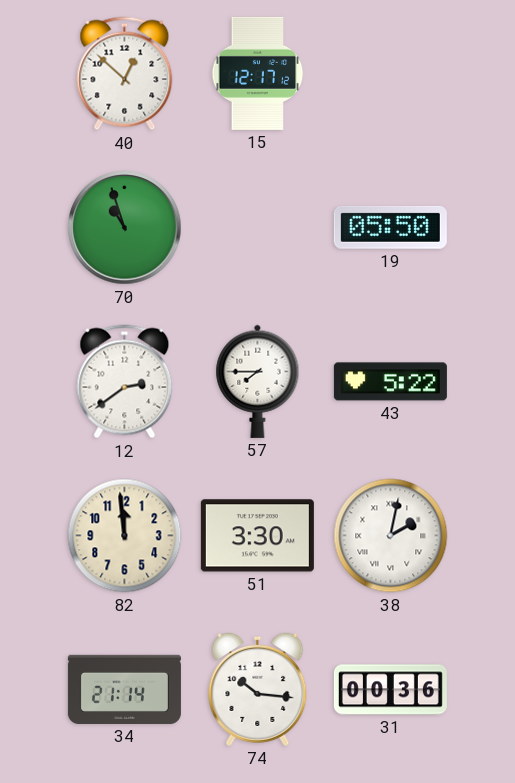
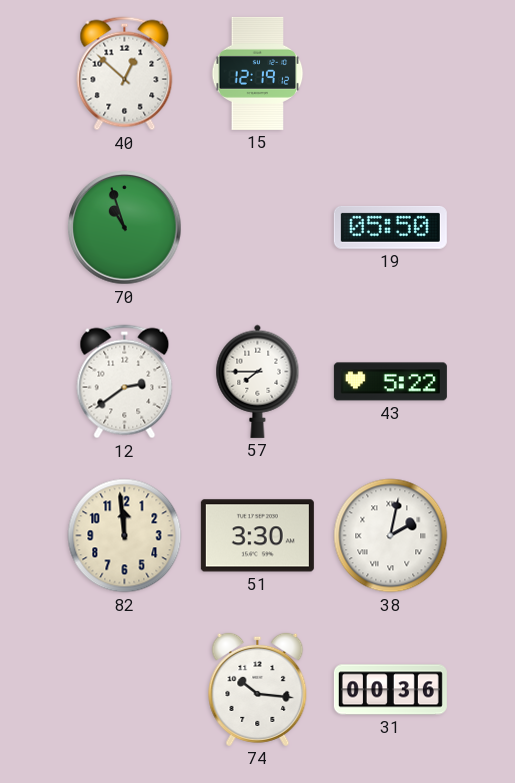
15: 12:17 -> 12:19
34: 21:14 -> none
